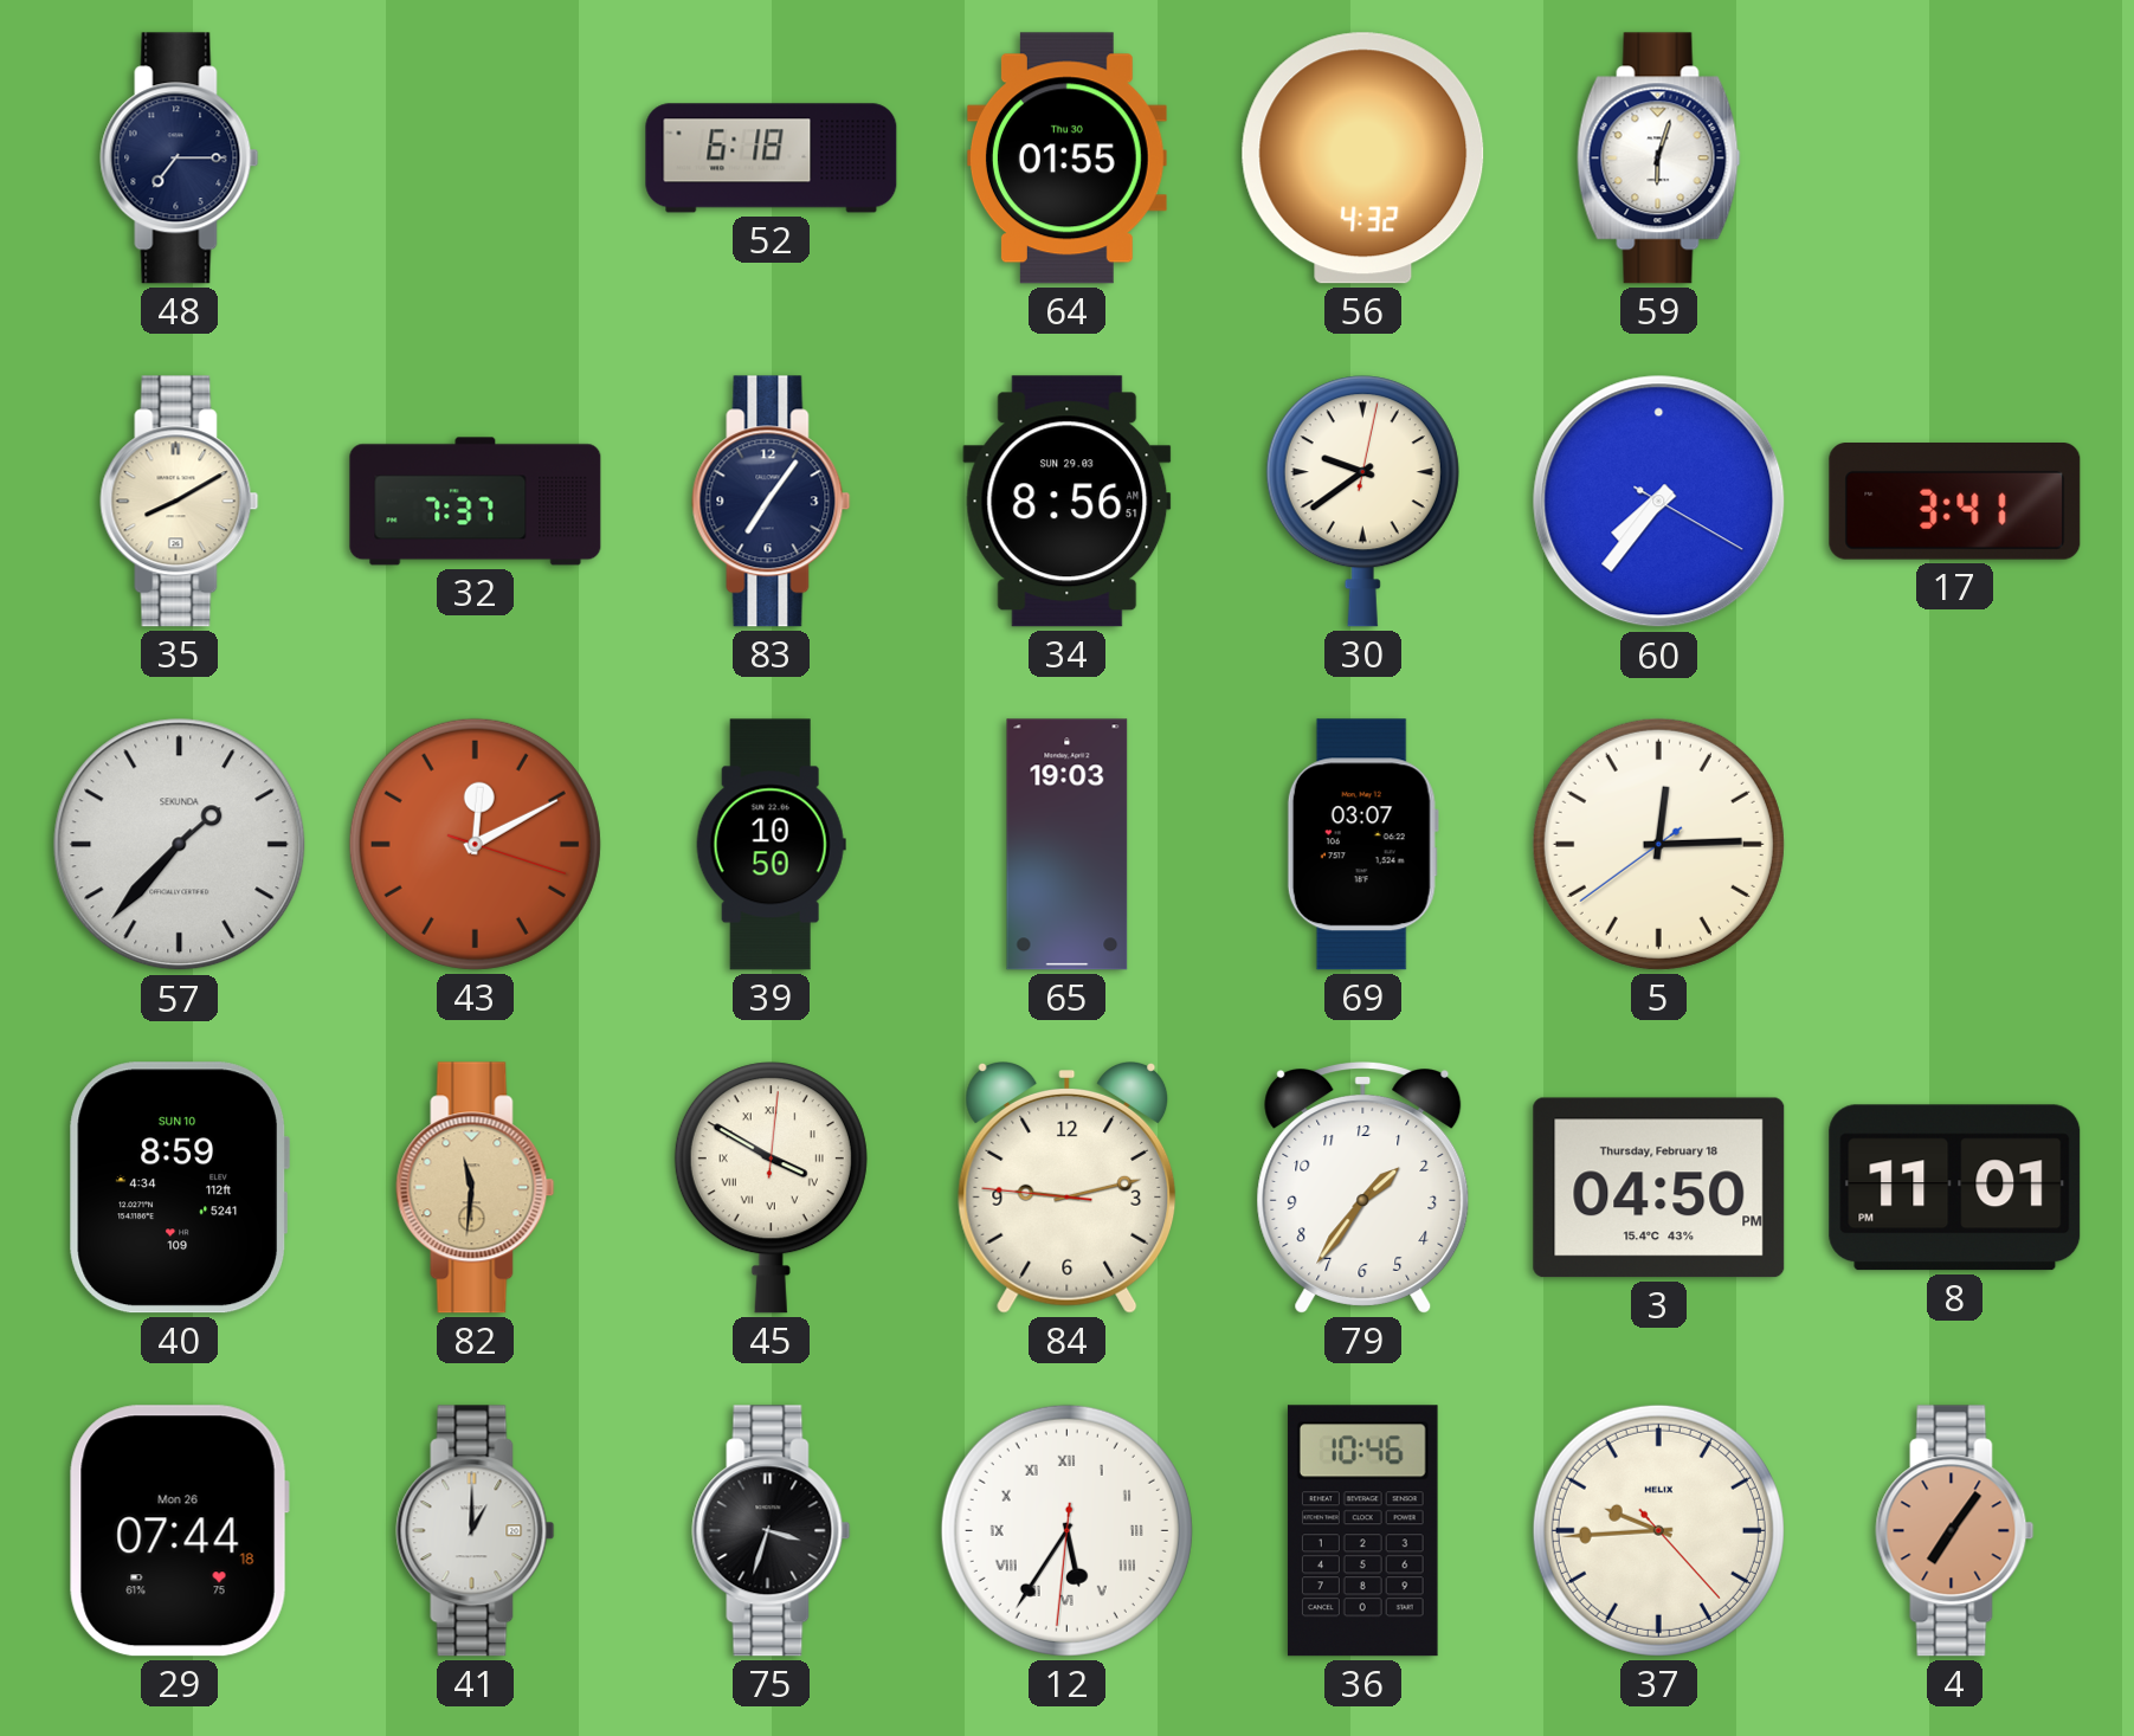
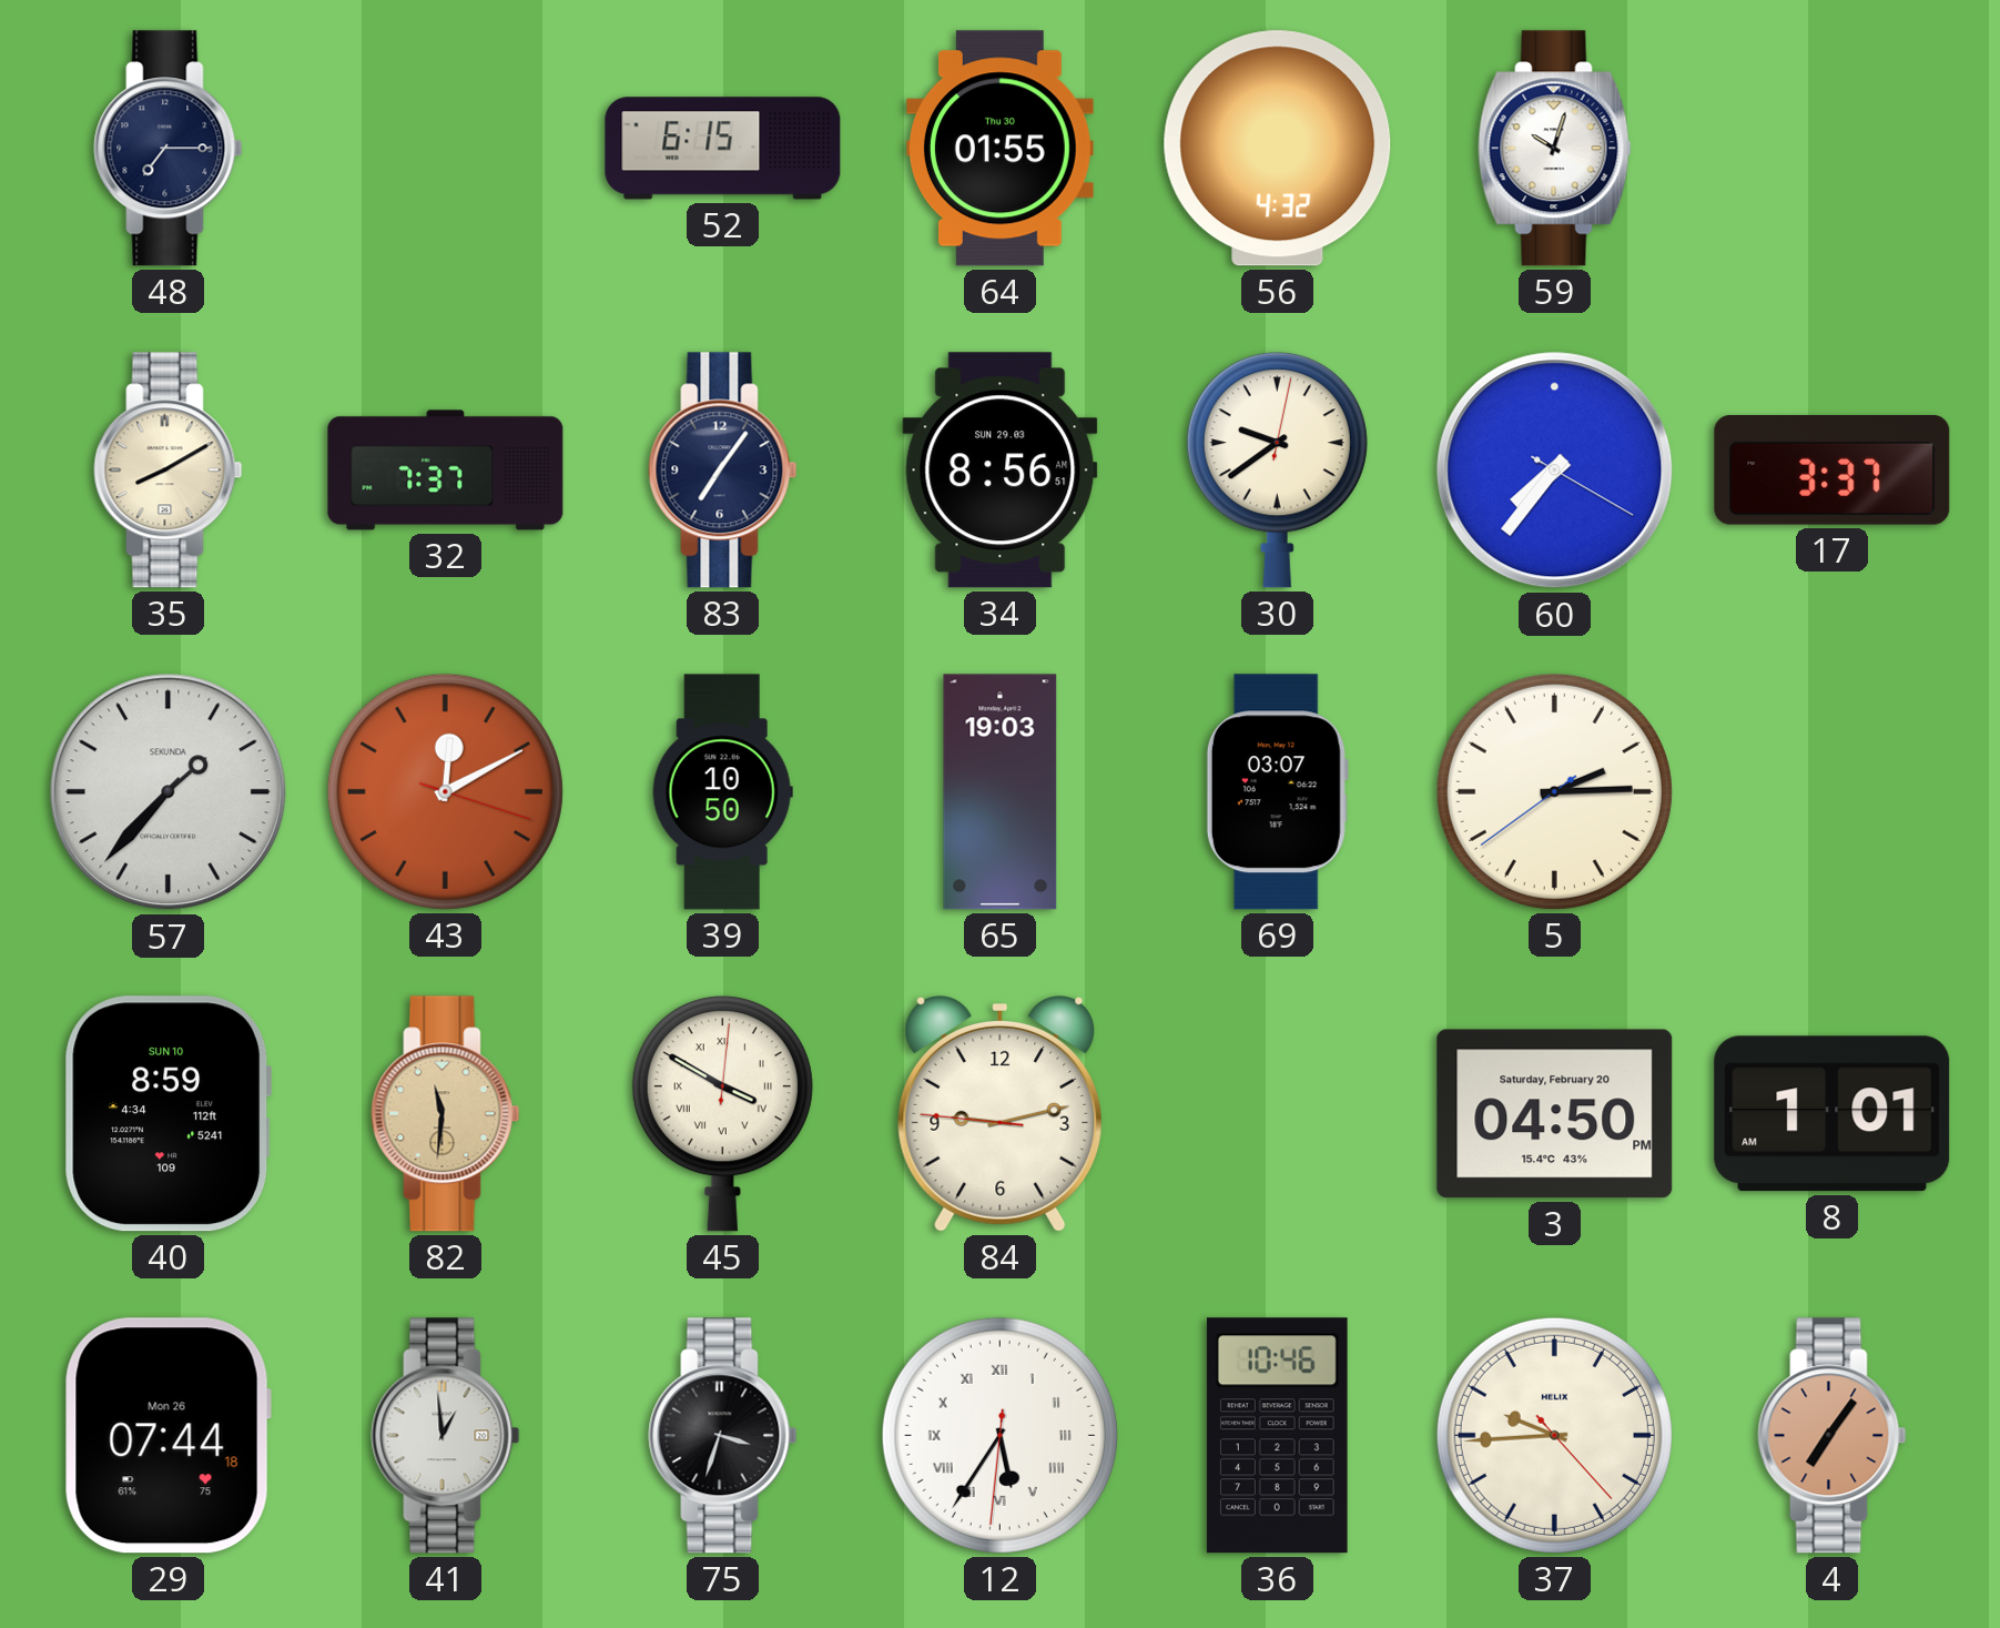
52: 6:18 -> 6:15
59: 6:03 -> 10:03
17: 3:41 -> 3:37
5: 12:14 -> 2:14
79: 1:36 -> none
3 date: Thursday, February 18 -> Saturday, February 20
8: 11:01 -> 1:01
41: 1:00 -> 12:59
